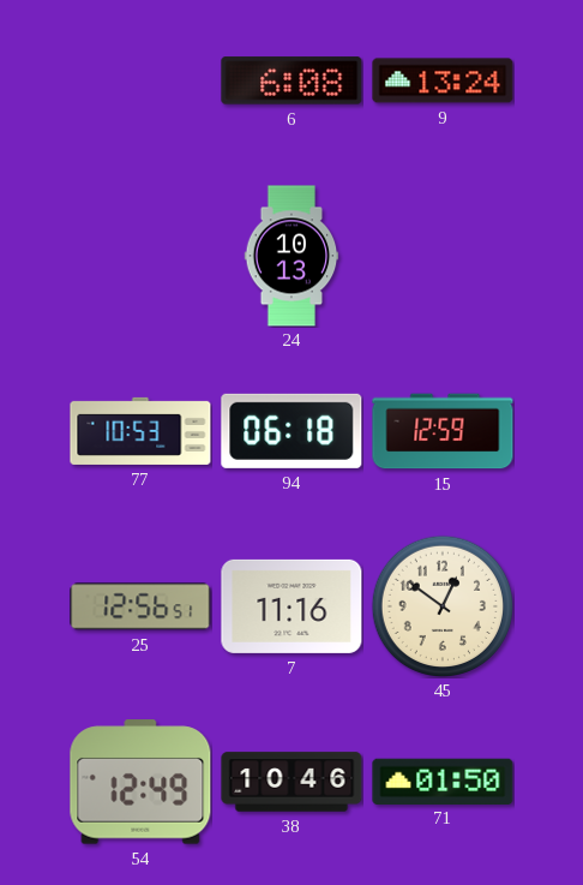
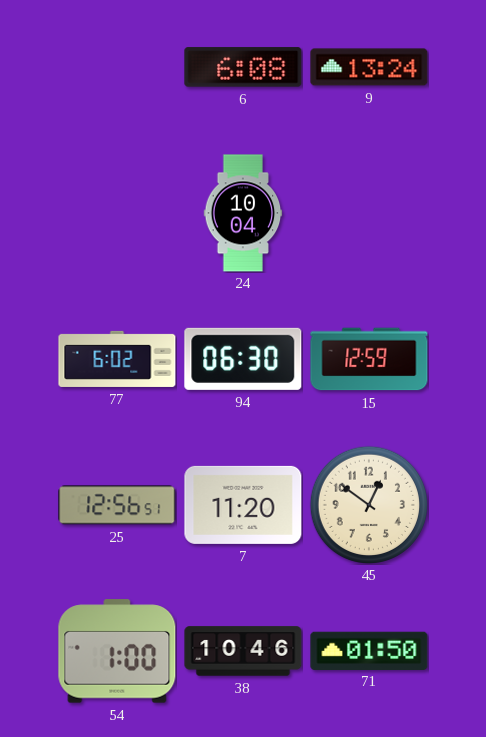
24: 10:13 -> 10:04
77: 10:53 -> 6:02
94: 06:18 -> 06:30
7: 11:16 -> 11:20
54: 12:49 -> 1:00
